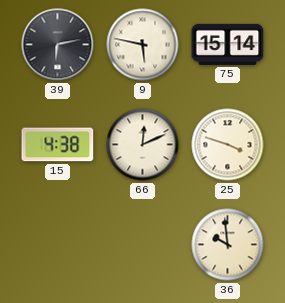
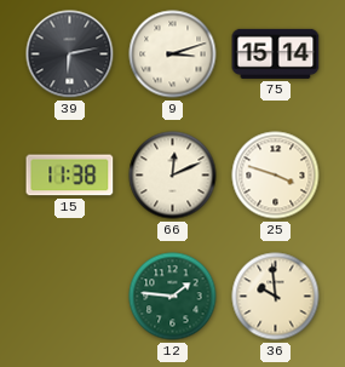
9: 5:47 -> 3:12
15: 4:38 -> 11:38
12: none -> 1:46
